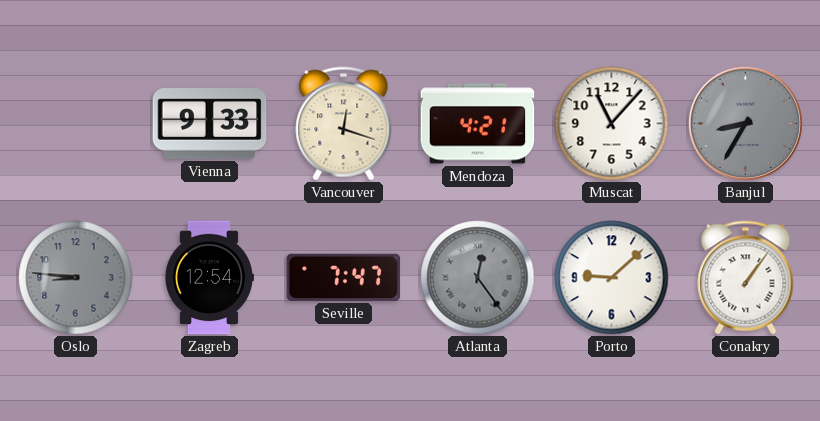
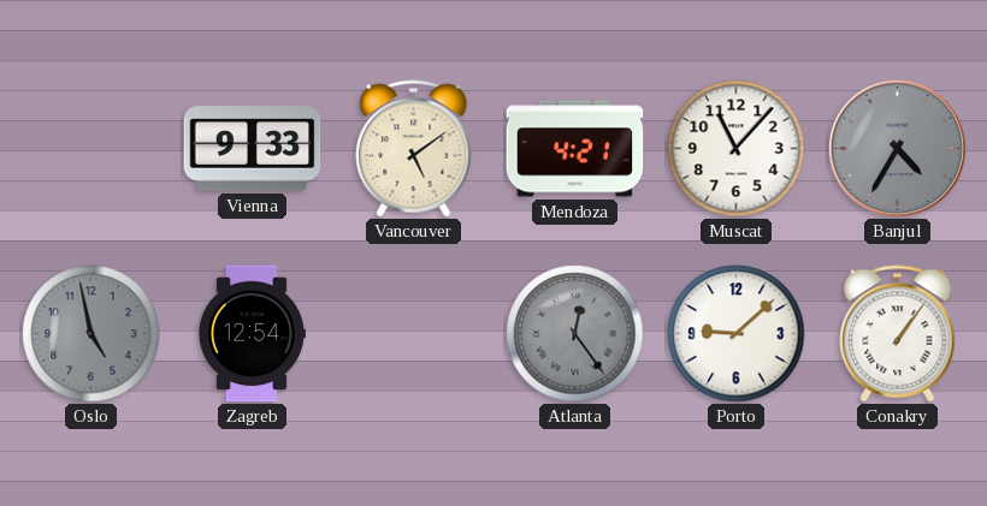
Vancouver: 12:18 -> 5:09
Banjul: 8:35 -> 4:35
Oslo: 8:46 -> 4:58
Seville: 7:47 -> none
